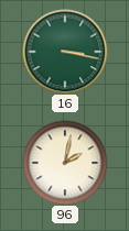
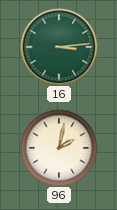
16: 3:17 -> 3:14
